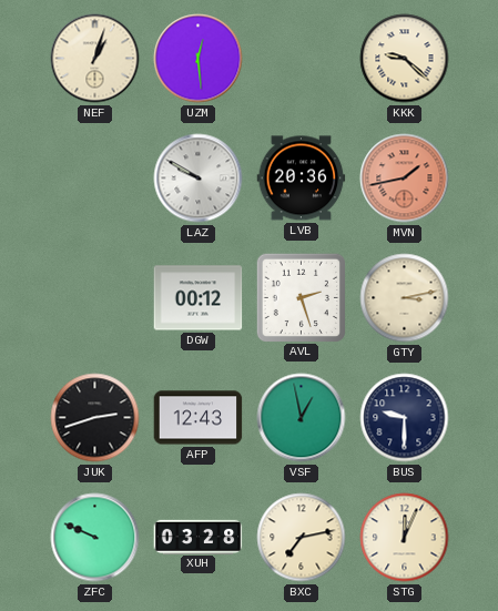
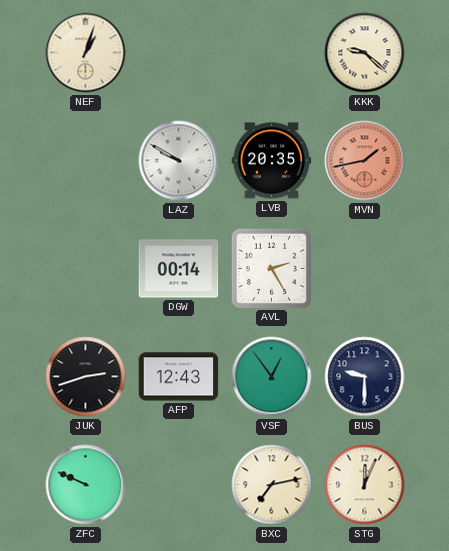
UZM: 12:29 -> none
LVB: 20:36 -> 20:35
DGW: 00:12 -> 00:14
AVL: 2:27 -> 2:25
GTY: 3:13 -> none
VSF: 12:58 -> 12:54
XUH: 03:28 -> none
